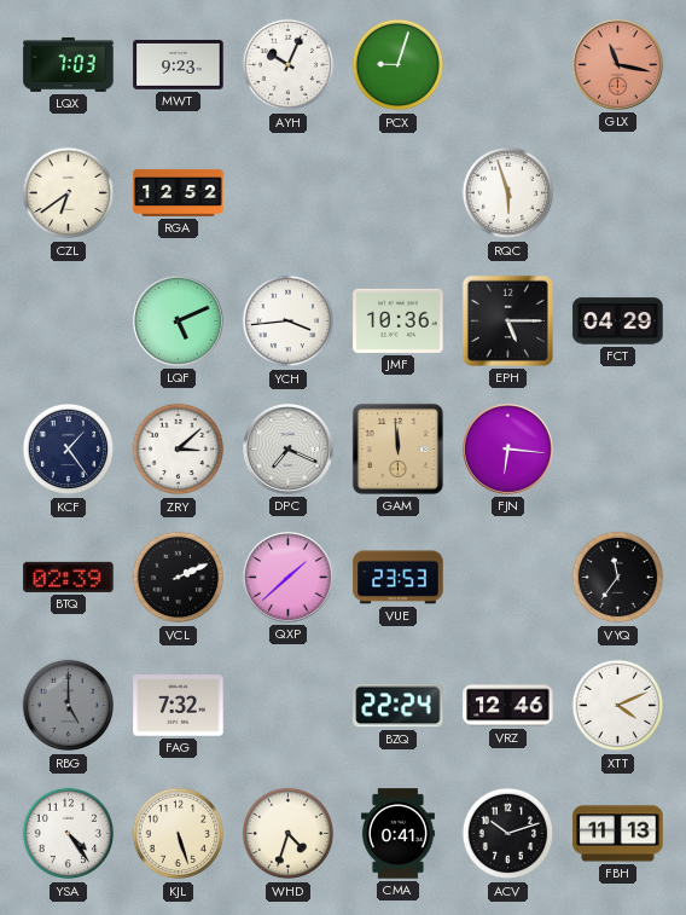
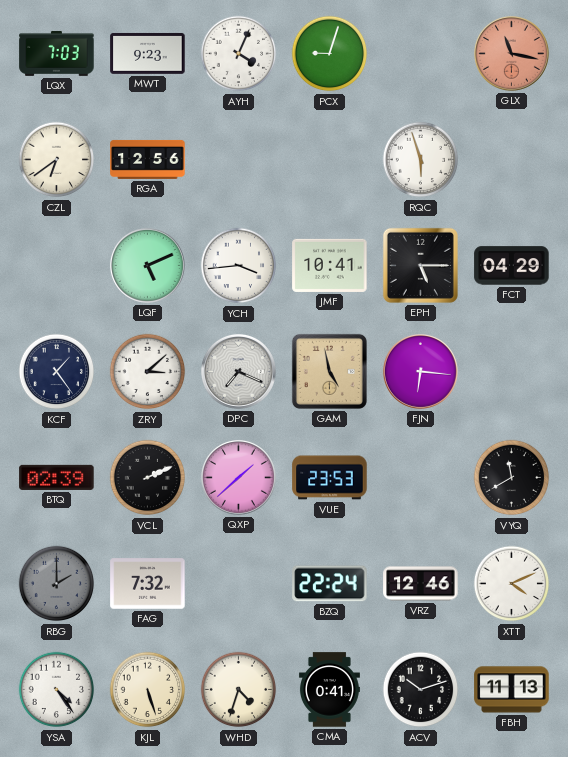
AYH: 10:04 -> 4:04
RGA: 12:52 -> 12:56
JMF: 10:36 -> 10:41
GAM: 11:59 -> 4:58
VYQ: 11:36 -> 11:40
RBG: 5:00 -> 2:00
